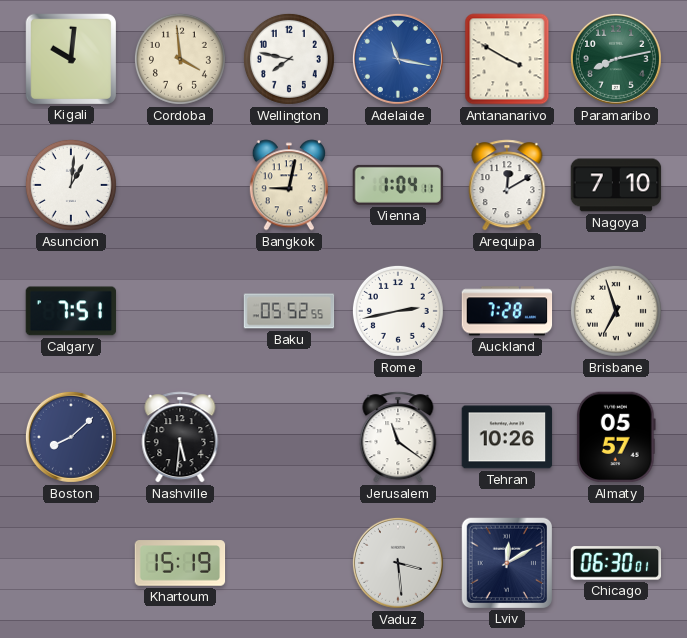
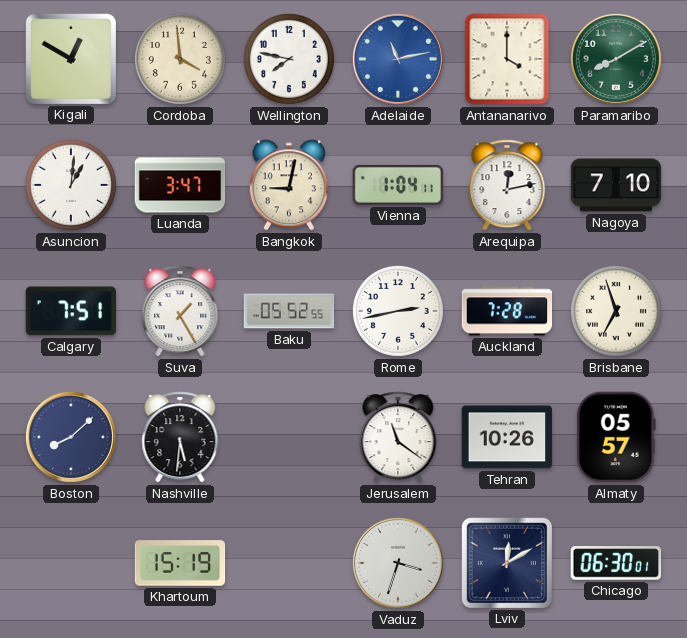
Kigali: 10:01 -> 12:50
Adelaide: 11:17 -> 11:13
Antananarivo: 3:50 -> 4:00
Paramaribo: 8:13 -> 8:10
Luanda: none -> 3:47
Arequipa: 12:10 -> 12:13
Suva: none -> 1:25
Vaduz: 3:29 -> 3:33
